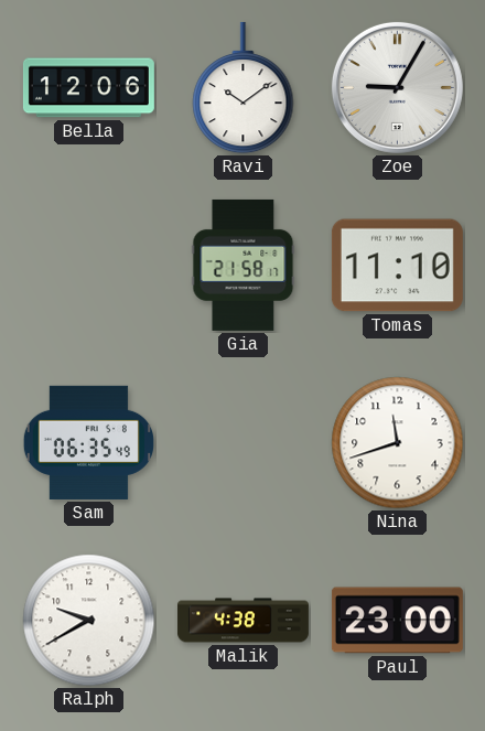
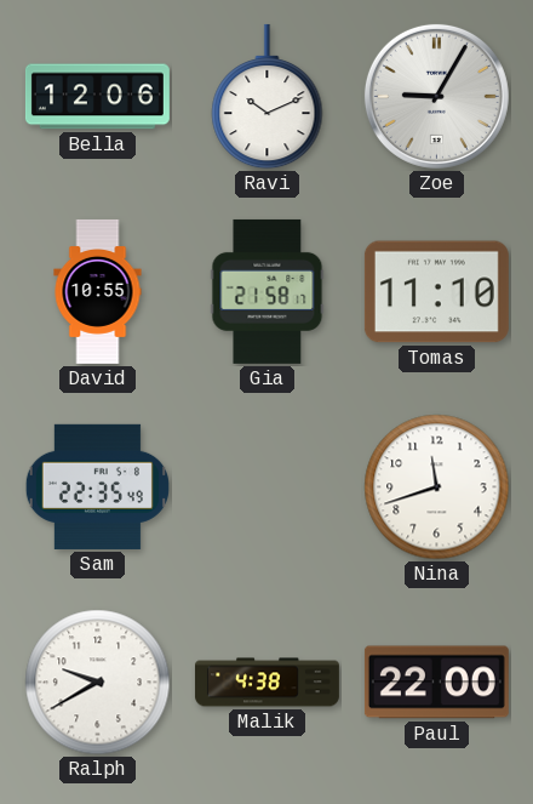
Ravi: 10:09 -> 10:11
David: none -> 10:55
Sam: 06:35 -> 22:35
Paul: 23:00 -> 22:00
